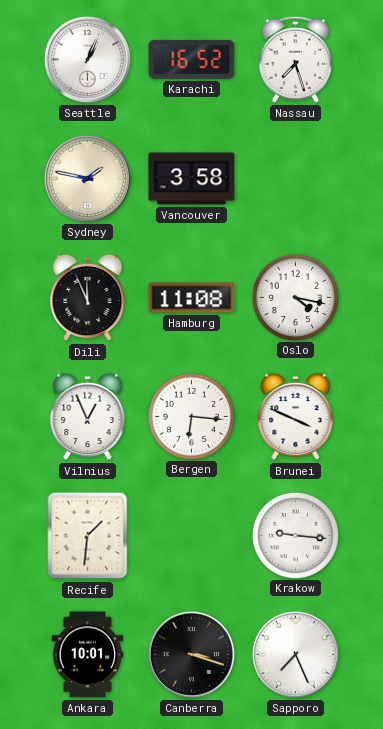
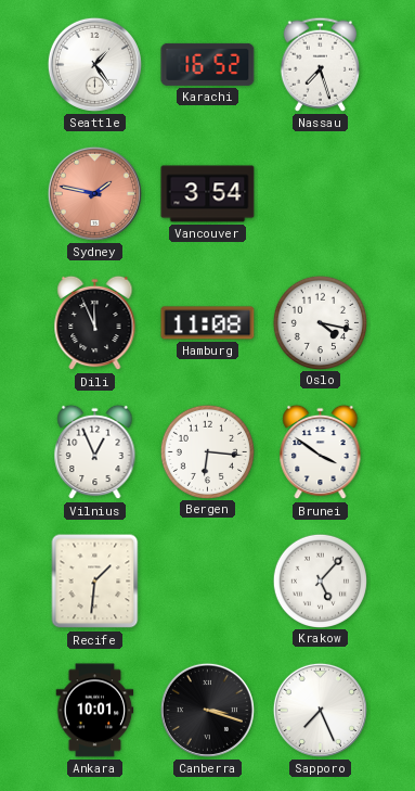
Seattle: 1:04 -> 1:24
Sydney dial: cream -> salmon
Vancouver: 3:58 -> 3:54
Brunei: 3:49 -> 3:51
Krakow: 9:16 -> 5:07
